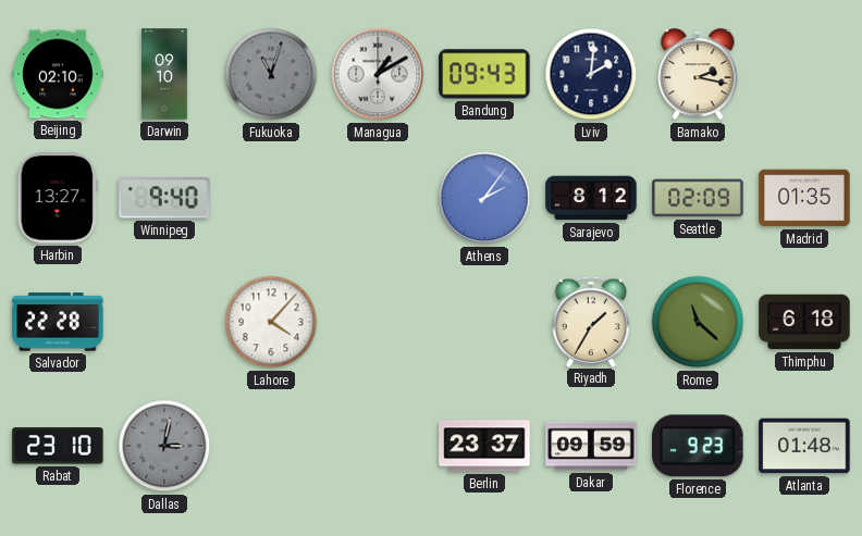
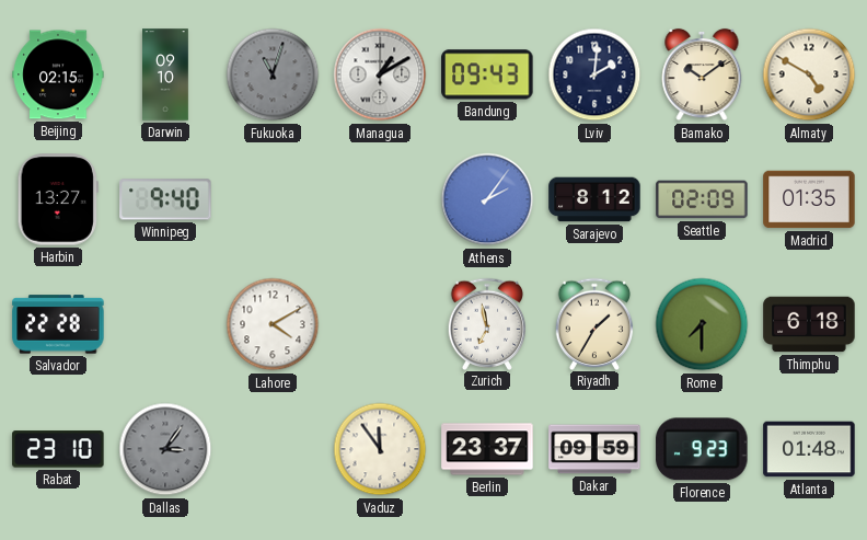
Beijing: 02:10 -> 02:15
Bamako: 2:17 -> 10:09
Almaty: none -> 4:50
Lahore: 4:07 -> 4:10
Zurich: none -> 6:58
Rome: 11:22 -> 7:30
Dallas: 3:02 -> 3:06
Vaduz: none -> 11:54
